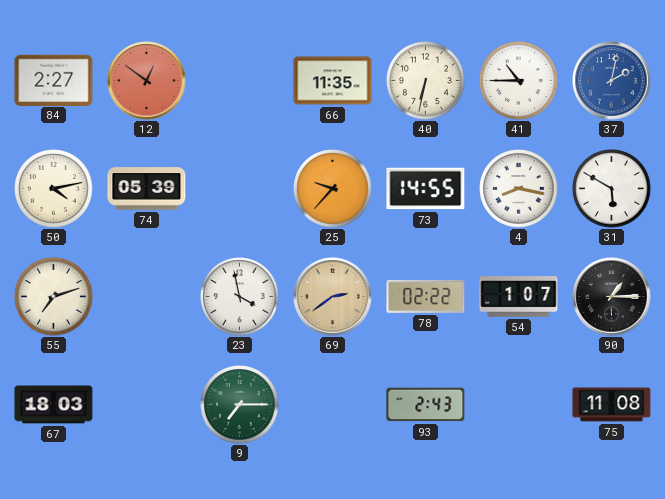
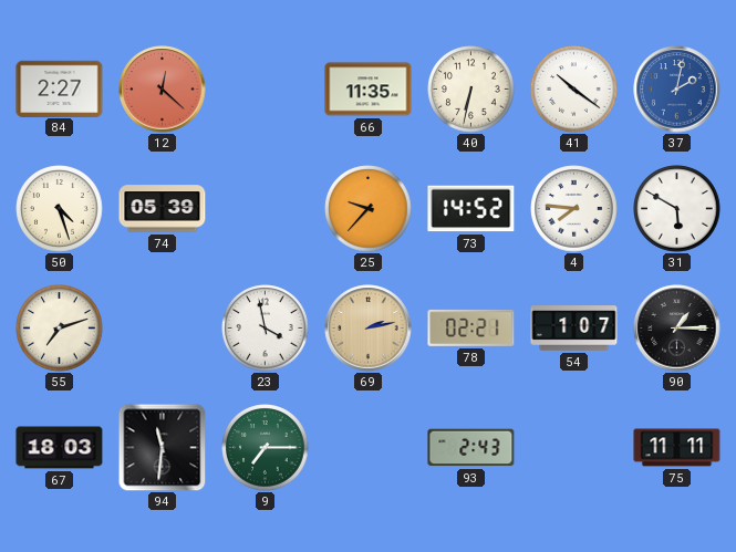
12: 12:51 -> 12:22
41: 10:45 -> 10:21
50: 4:13 -> 4:27
73: 14:55 -> 14:52
4: 8:17 -> 7:46
69: 2:39 -> 2:13
78: 02:22 -> 02:21
94: none -> 11:31
75: 11:08 -> 11:11
